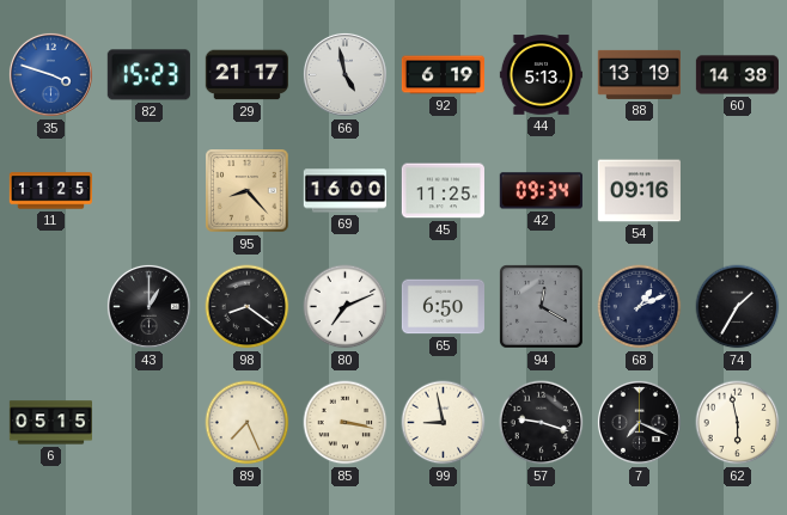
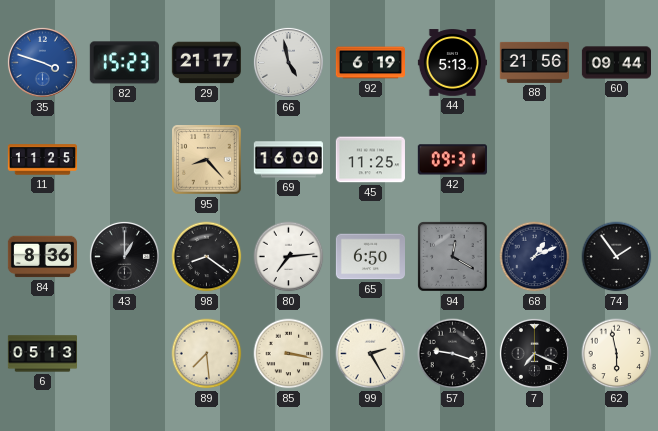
88: 13:19 -> 21:56
60: 14:38 -> 09:44
42: 09:34 -> 09:31
54: 09:16 -> none
84: none -> 8:36
80: 7:11 -> 7:14
74: 1:35 -> 1:54
6: 05:15 -> 05:13
89: 7:26 -> 7:29
99: 8:58 -> 2:25
